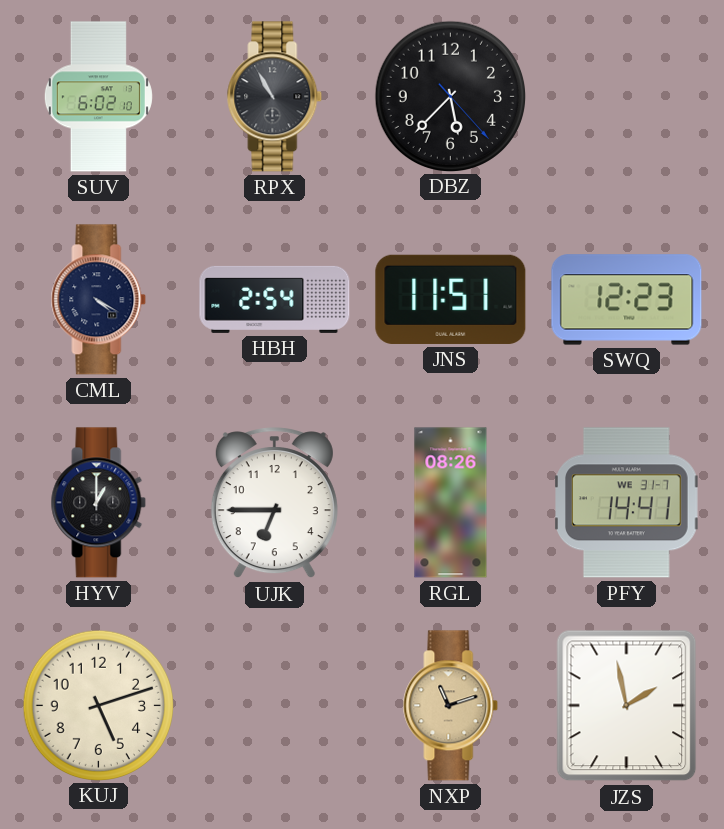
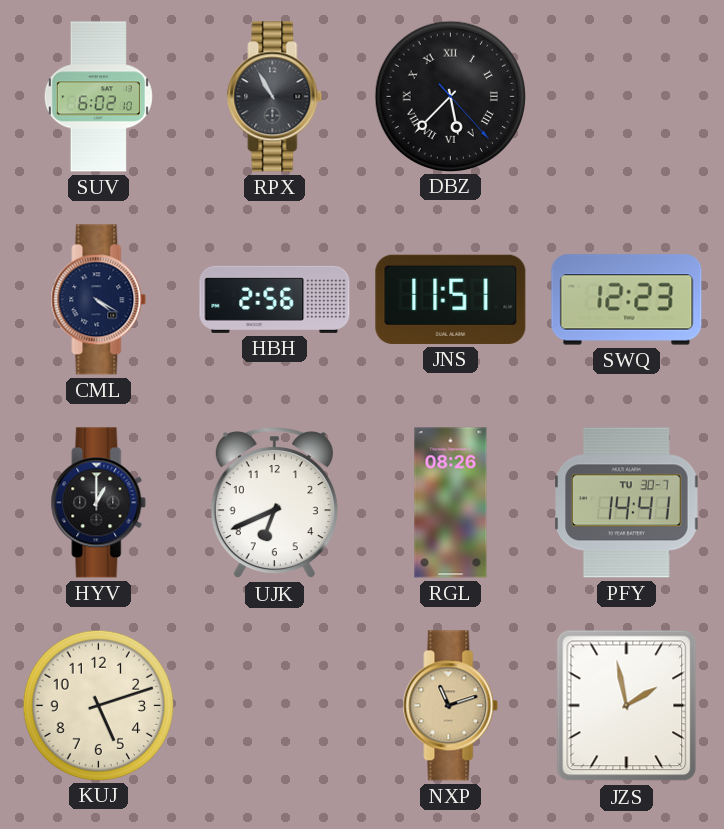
DBZ numerals: Arabic -> Roman
HBH: 2:54 -> 2:56
UJK: 6:45 -> 6:41
PFY date: WE 31-7 -> TU 30-7
